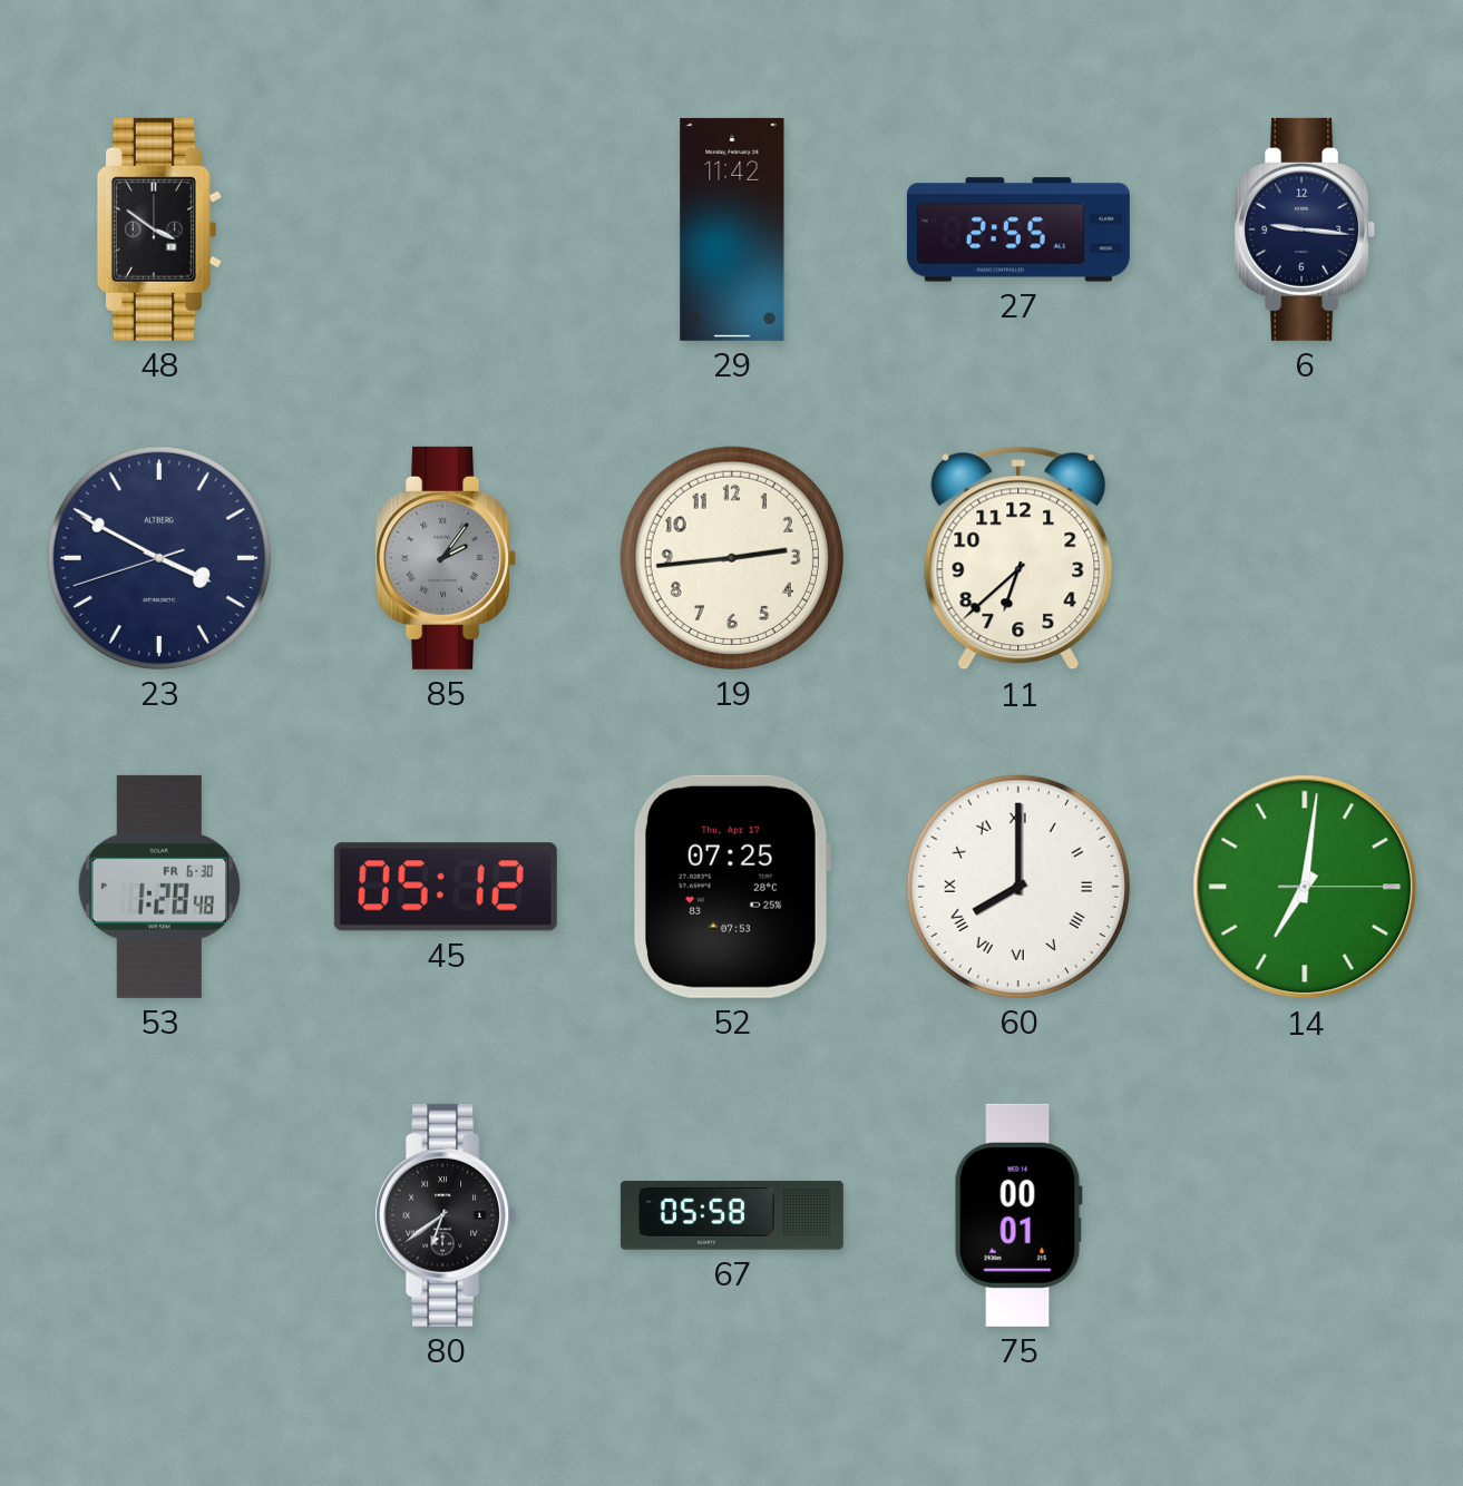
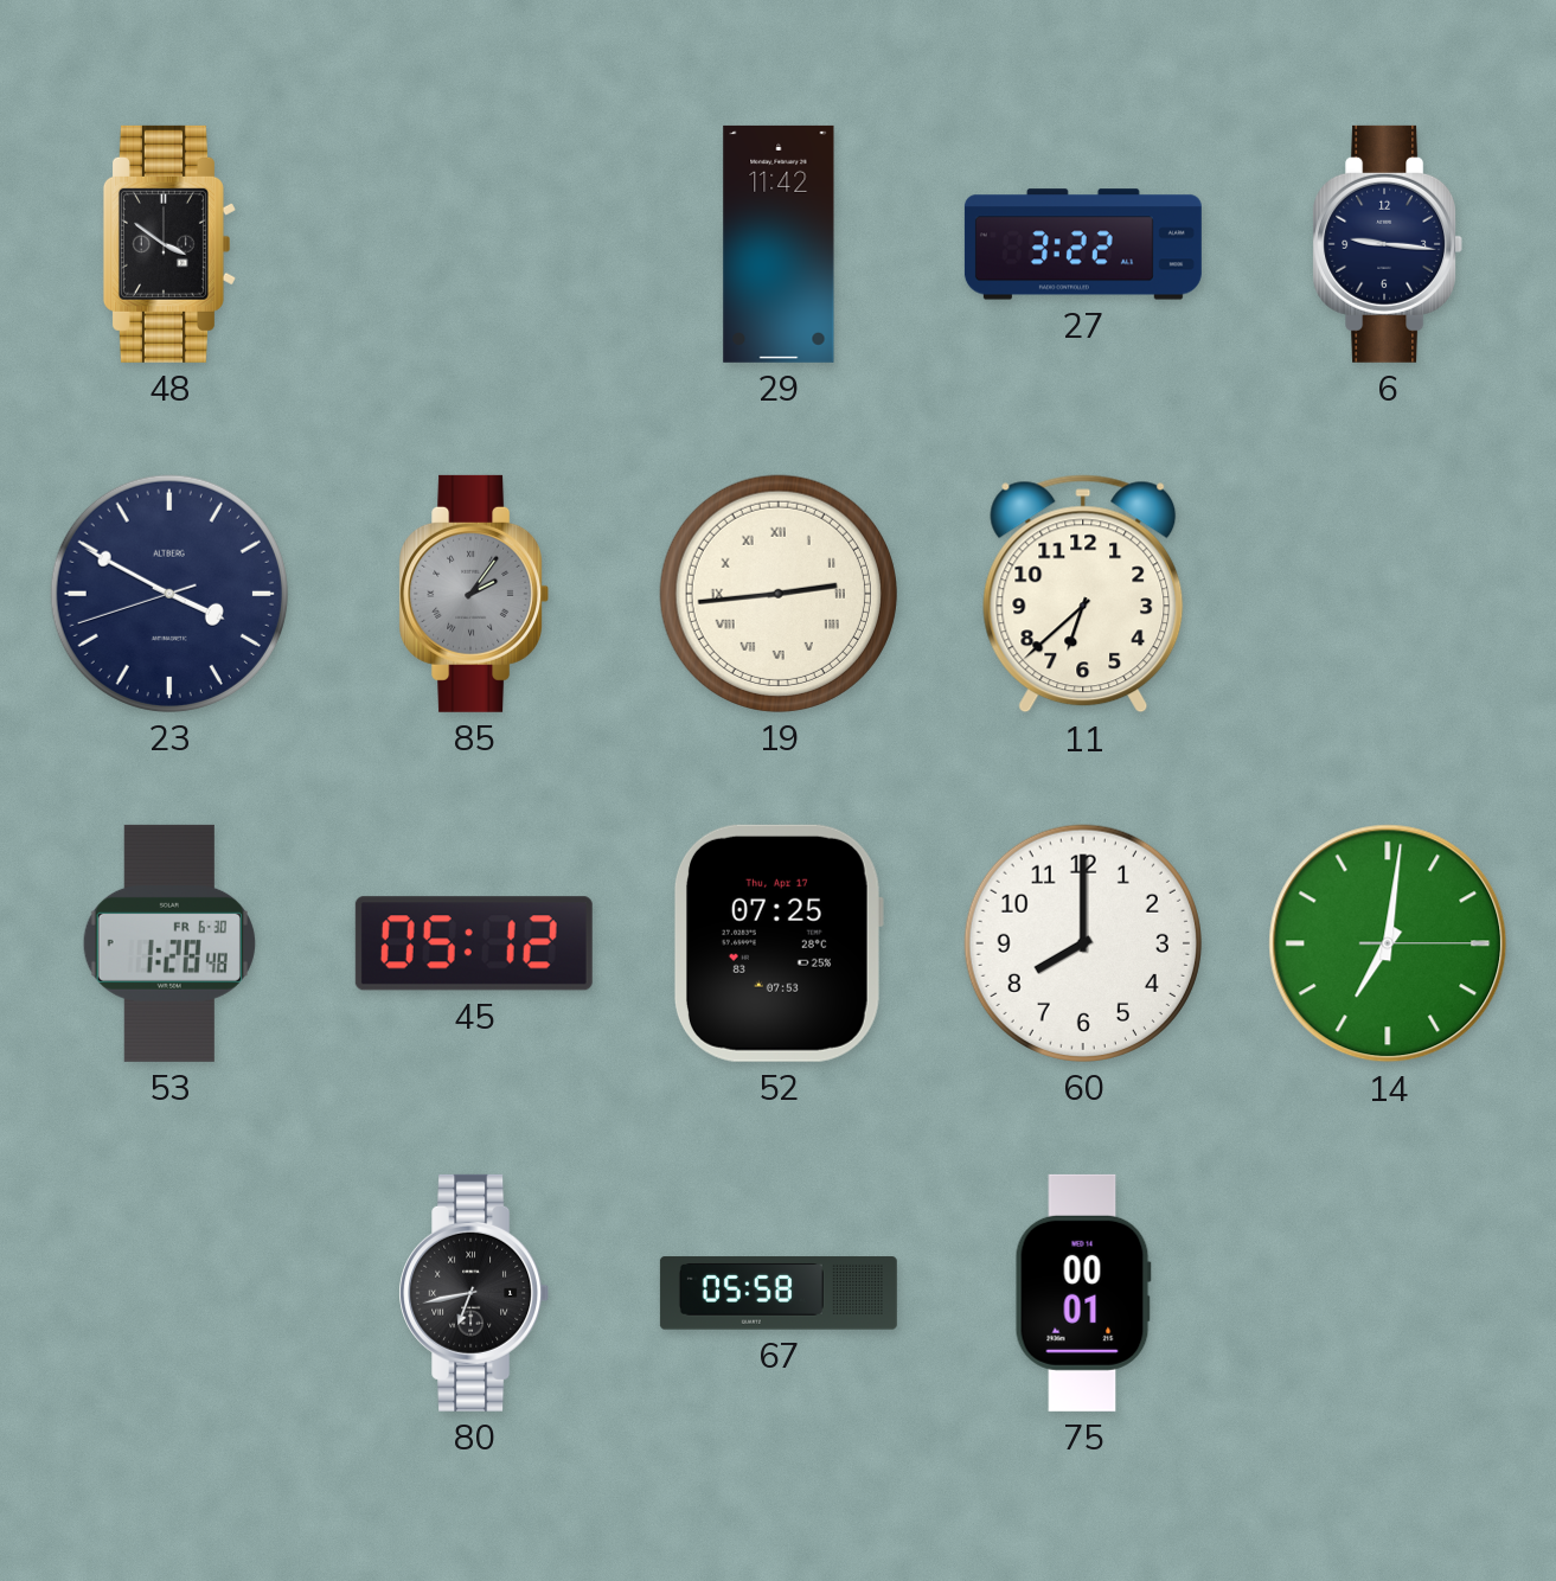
27: 2:55 -> 3:22
19 numerals: Arabic -> Roman
60 numerals: Roman -> Arabic
80: 6:39 -> 6:43
